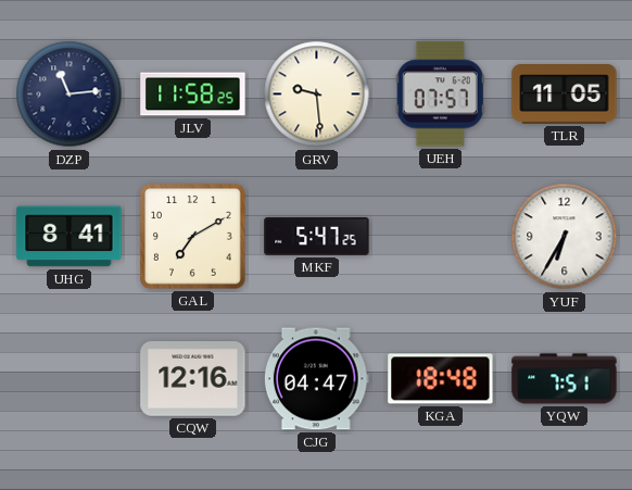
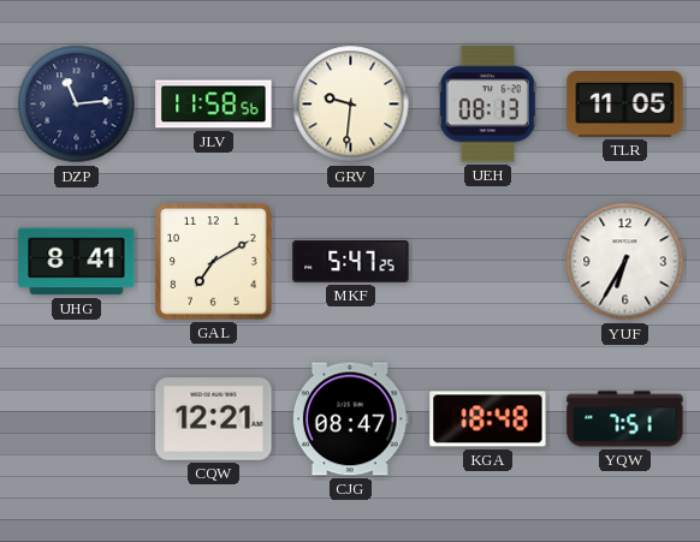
JLV: 11:58:25 -> 11:58:56
GRV: 9:29 -> 9:31
UEH: 07:57 -> 08:13
CQW: 12:16 -> 12:21
CJG: 04:47 -> 08:47
